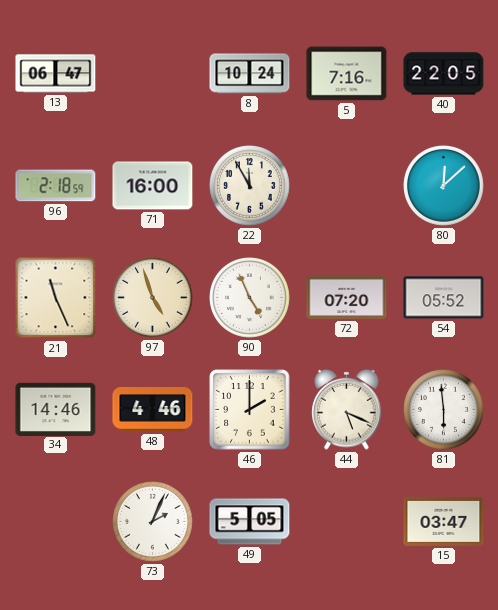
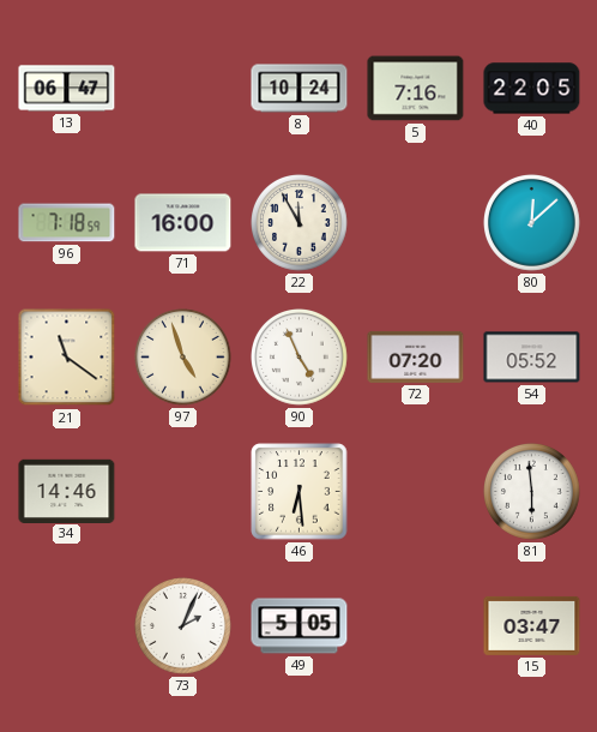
96: 2:18 -> 7:18
21: 11:26 -> 11:21
48: 4:46 -> none
46: 2:00 -> 6:29
44: 5:19 -> none
